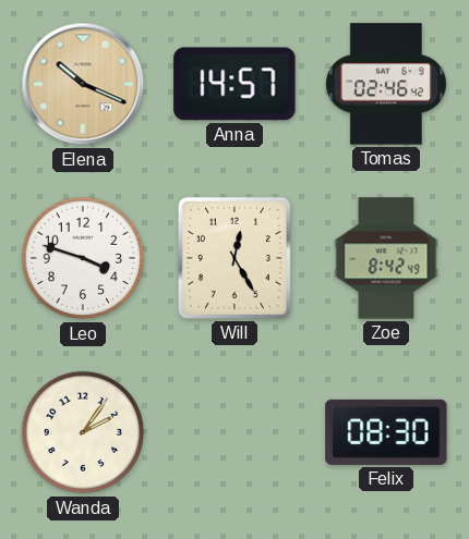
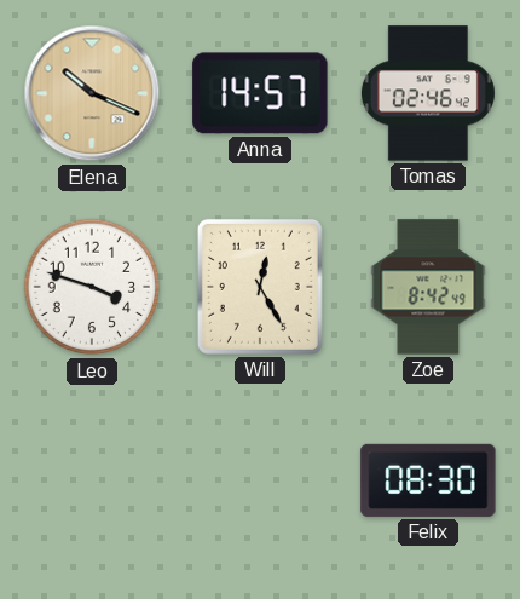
Wanda: 2:06 -> none
